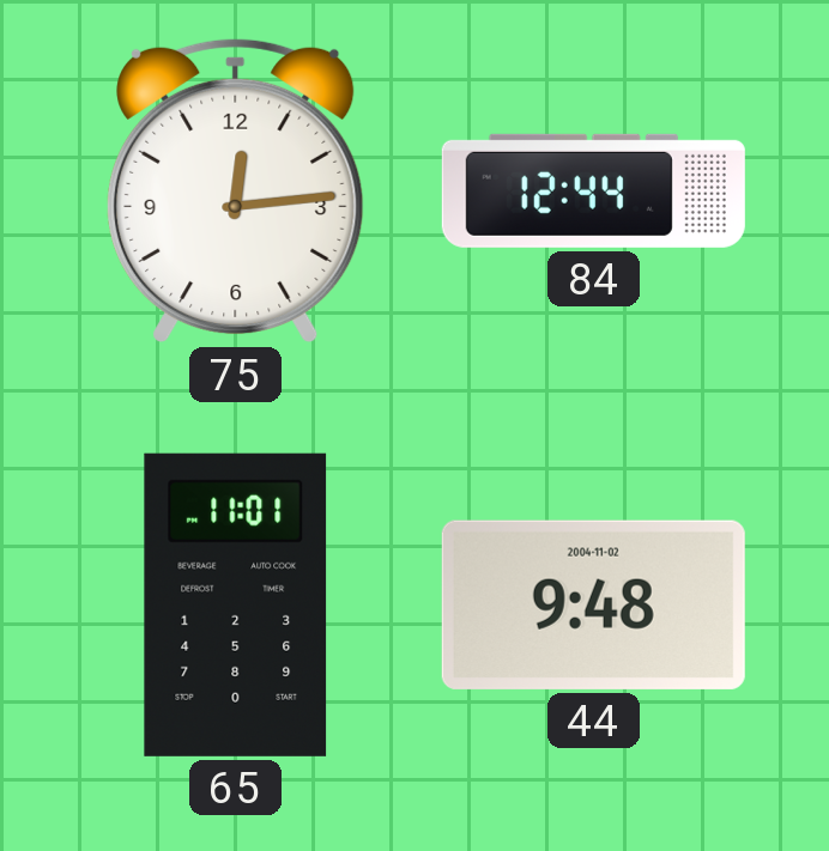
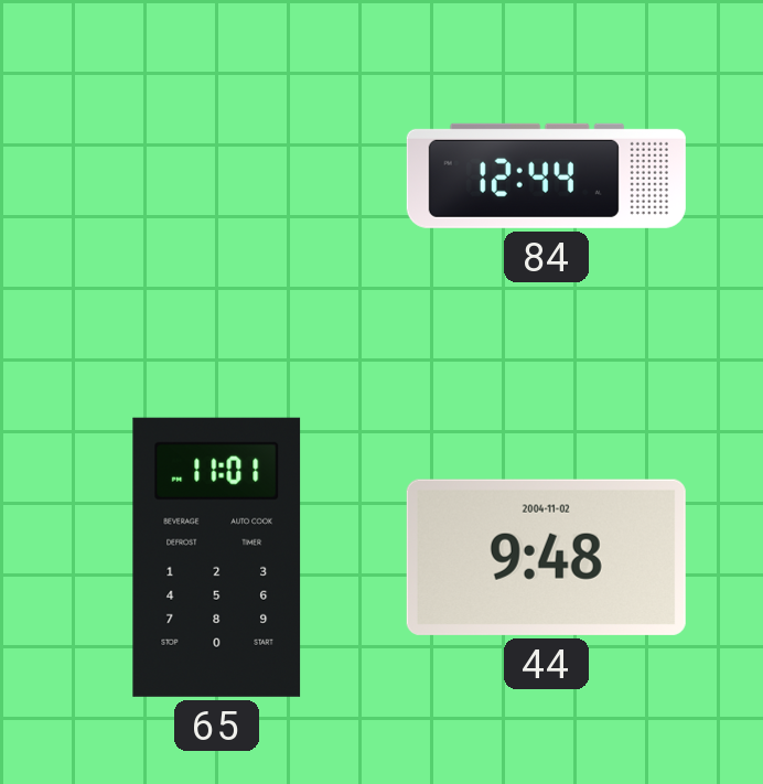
75: 12:14 -> none
